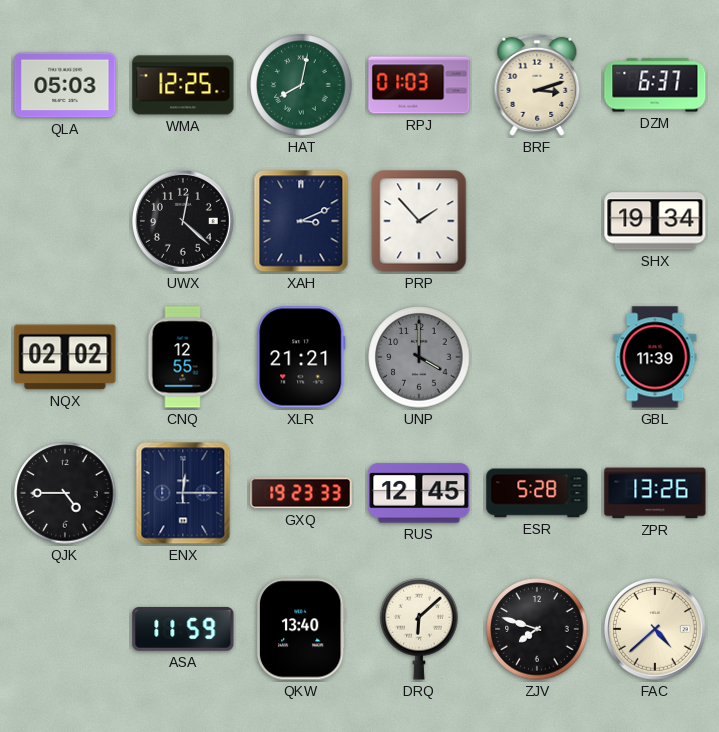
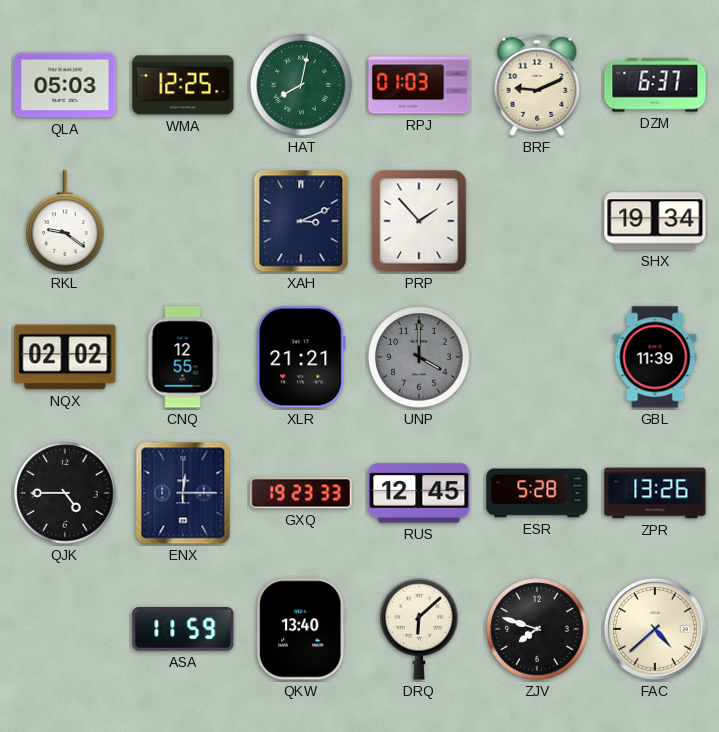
BRF: 3:12 -> 9:11
RKL: none -> 9:21
UWX: 12:22 -> none
